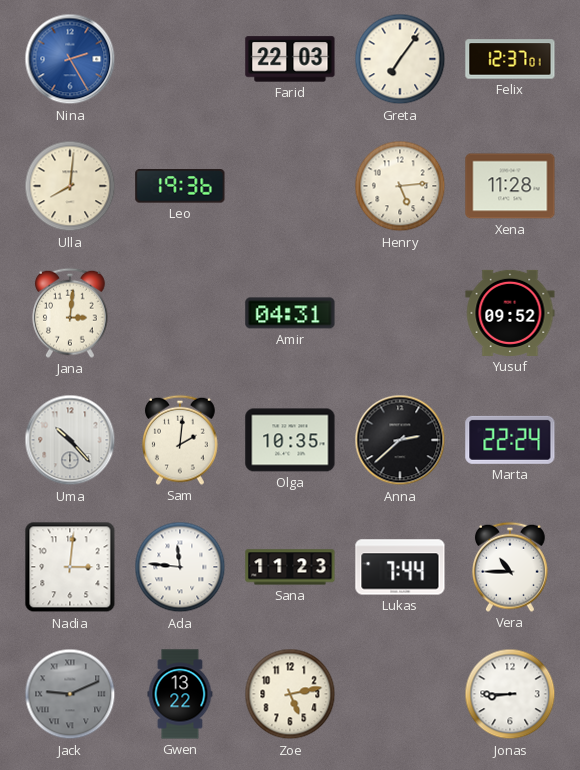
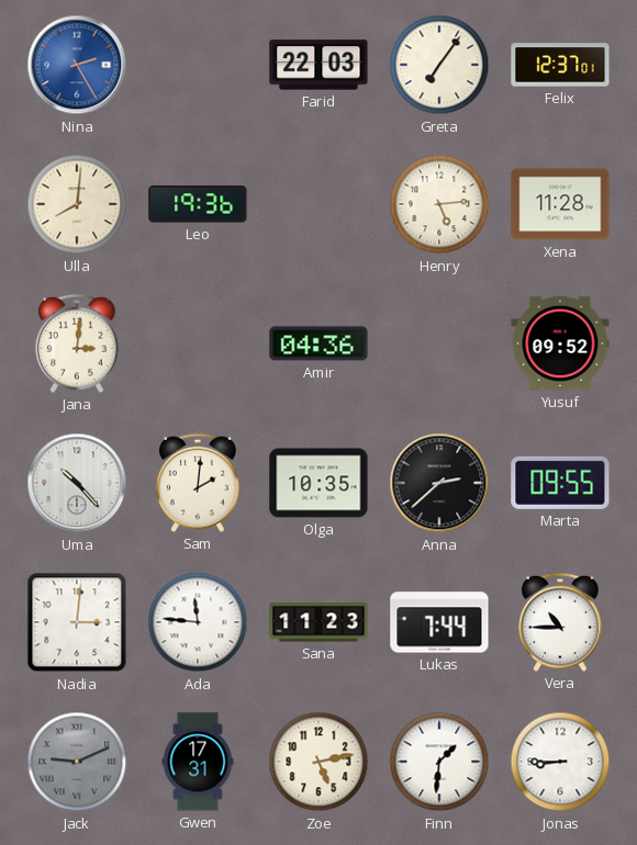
Amir: 04:31 -> 04:36
Marta: 22:24 -> 09:55
Gwen: 13:22 -> 17:31
Finn: none -> 1:31
